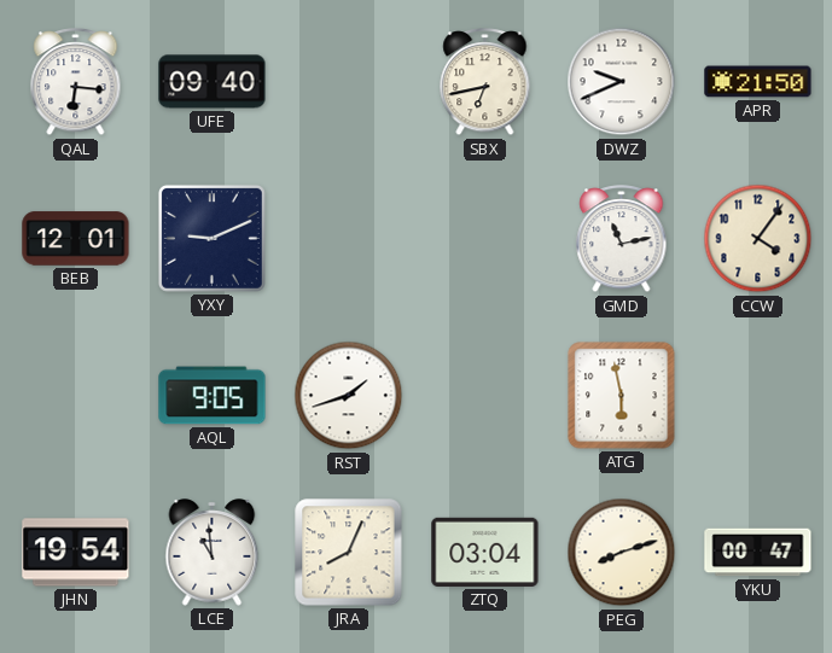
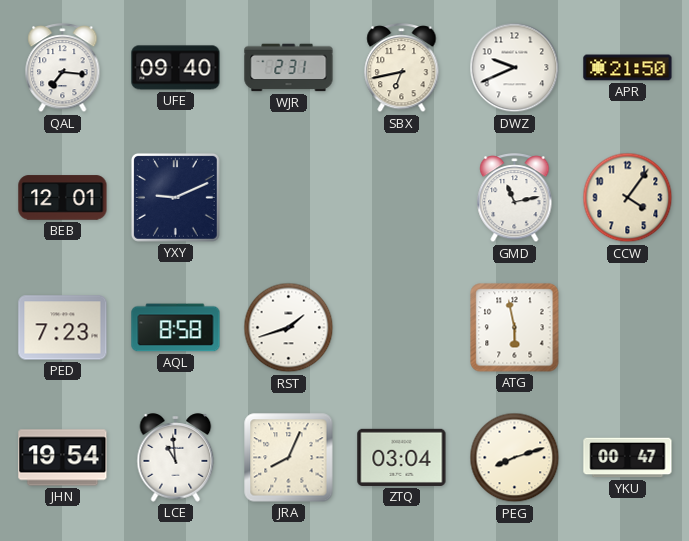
QAL: 6:16 -> 7:16
WJR: none -> 2:31
PED: none -> 7:23
AQL: 9:05 -> 8:58
